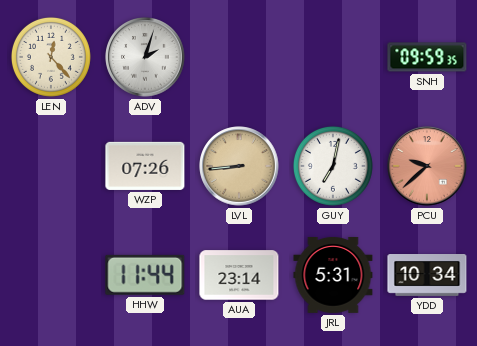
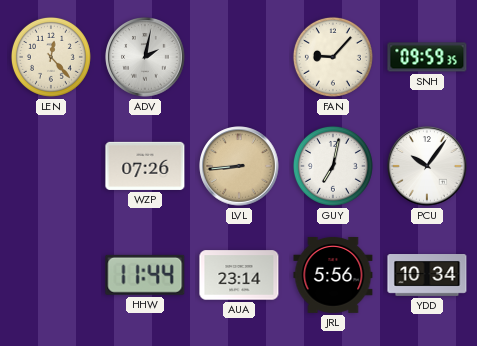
ADV: 2:03 -> 2:02
FAN: none -> 9:07
PCU: 9:38 -> 10:06
PCU dial: salmon -> white
JRL: 5:31 -> 5:56
